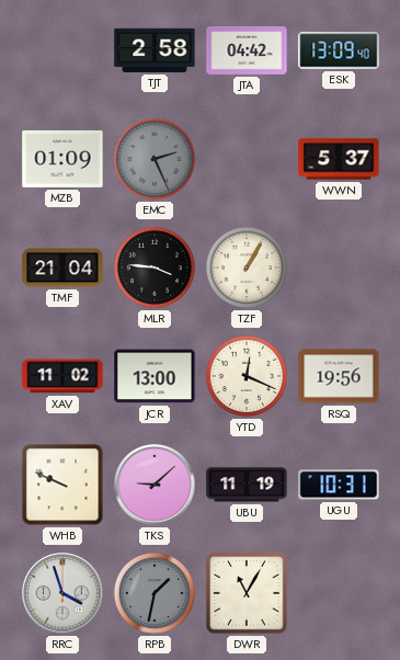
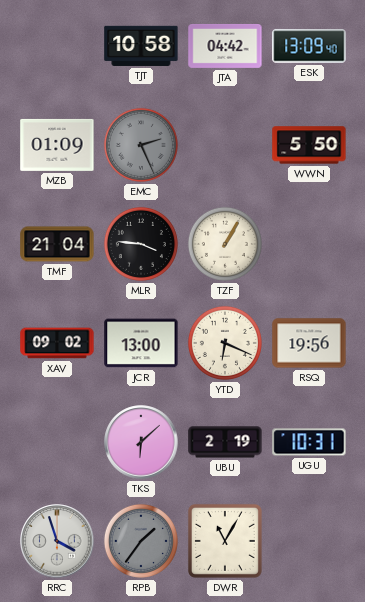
TJT: 2:58 -> 10:58
WWN: 5:37 -> 5:50
XAV: 11:02 -> 09:02
YTD: 12:19 -> 6:19
WHB: 9:49 -> none
TKS: 9:08 -> 6:08
UBU: 11:19 -> 2:19
RPB: 1:32 -> 1:36
